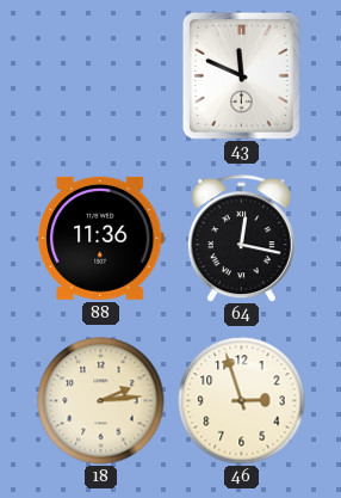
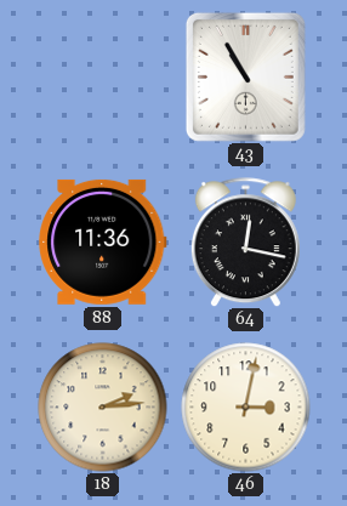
43: 11:49 -> 10:55
46: 2:57 -> 3:02
